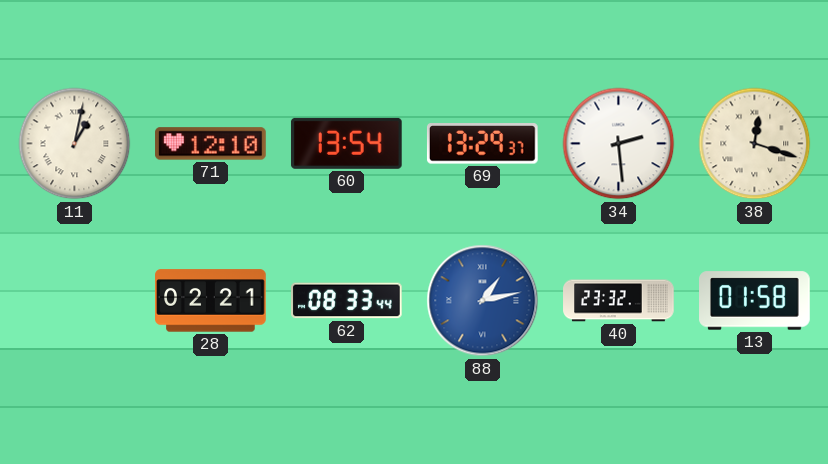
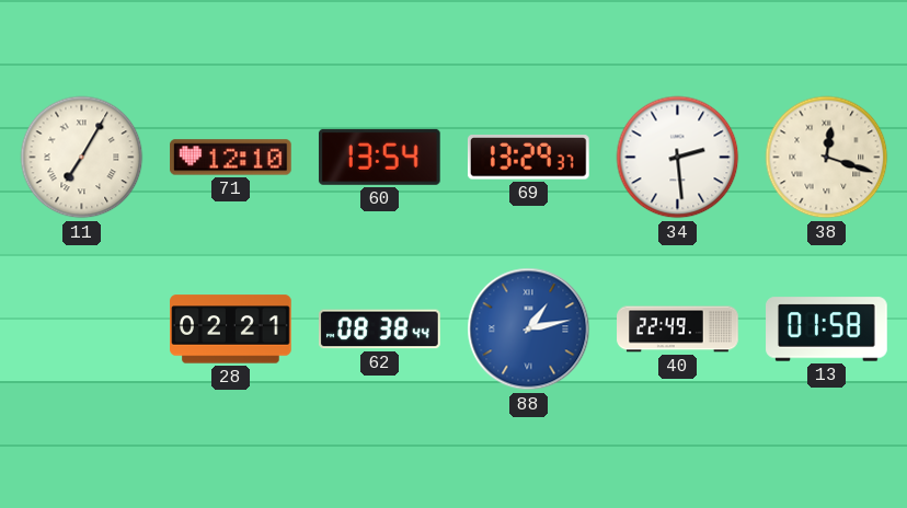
11: 1:02 -> 7:05
62: 08:33 -> 08:38
40: 23:32 -> 22:49
